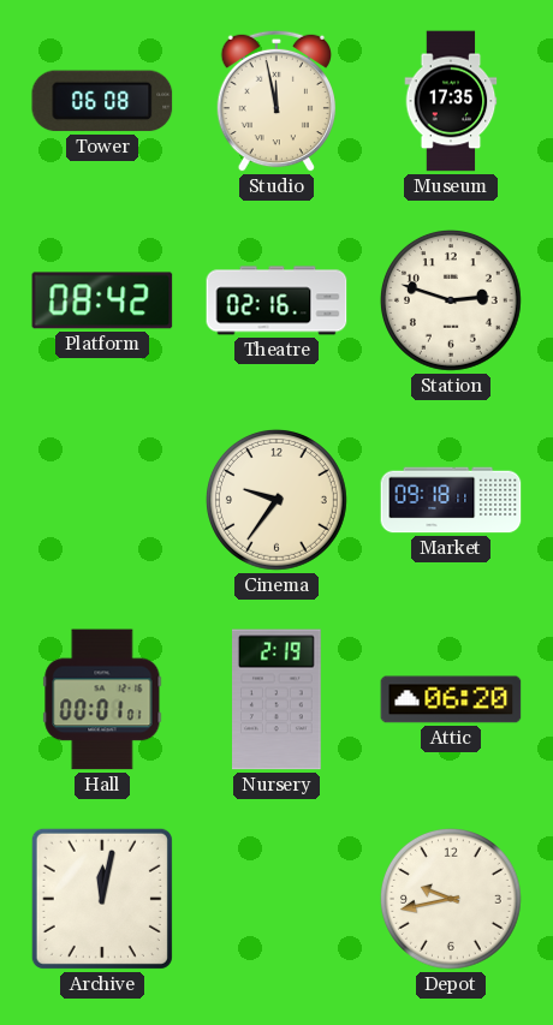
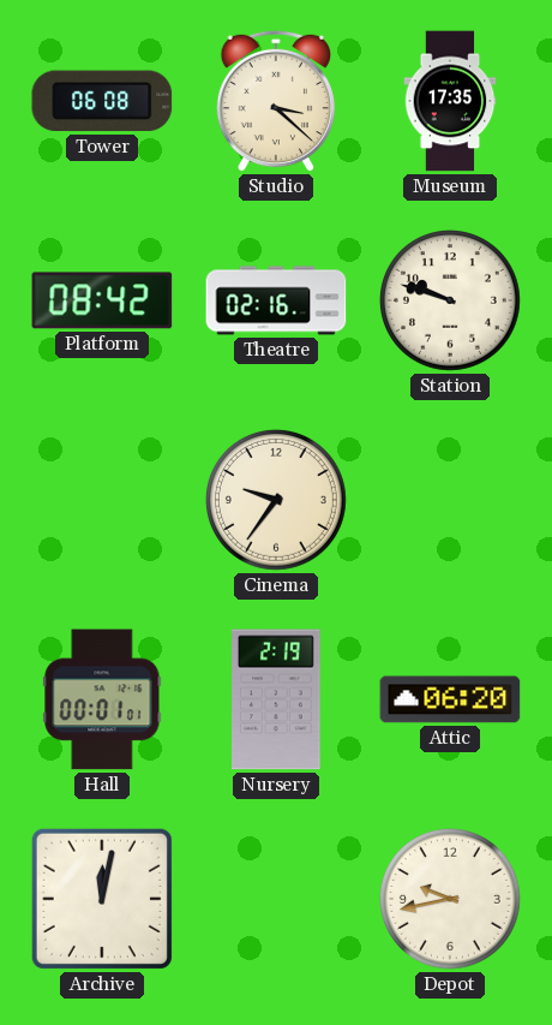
Studio: 11:58 -> 3:22
Station: 2:48 -> 9:48
Market: 09:18 -> none
